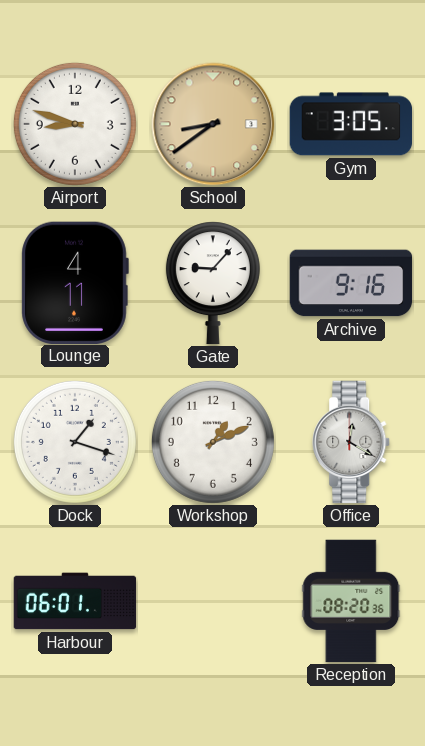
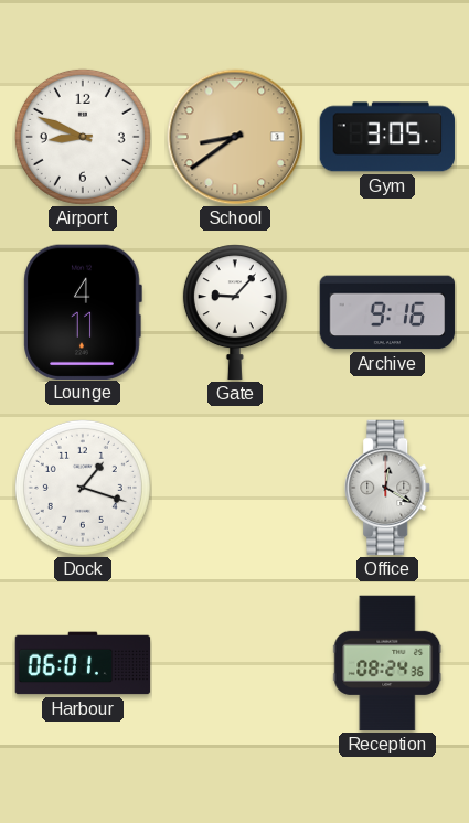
Airport: 8:48 -> 8:49
Workshop: 1:11 -> none
Reception: 08:20 -> 08:24
